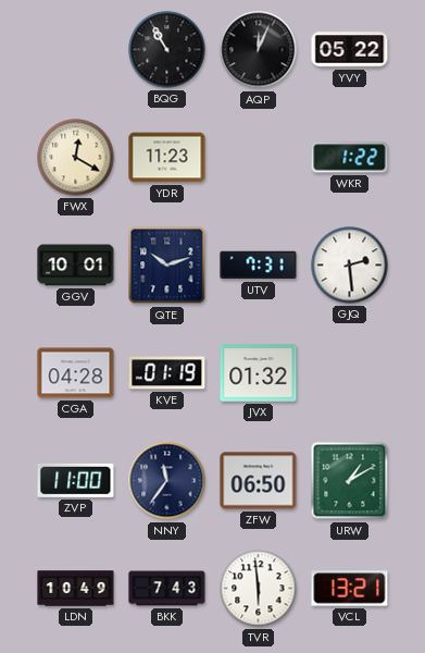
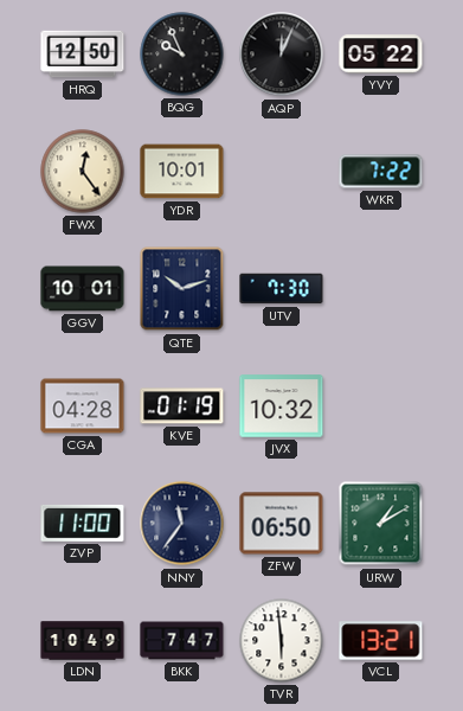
HRQ: none -> 12:50
BQG: 10:55 -> 9:56
FWX: 12:20 -> 12:24
YDR: 11:23 -> 10:01
WKR: 1:22 -> 7:22
UTV: 7:31 -> 7:30
GJQ: 2:29 -> none
JVX: 01:32 -> 10:32
BKK: 7:43 -> 7:47
